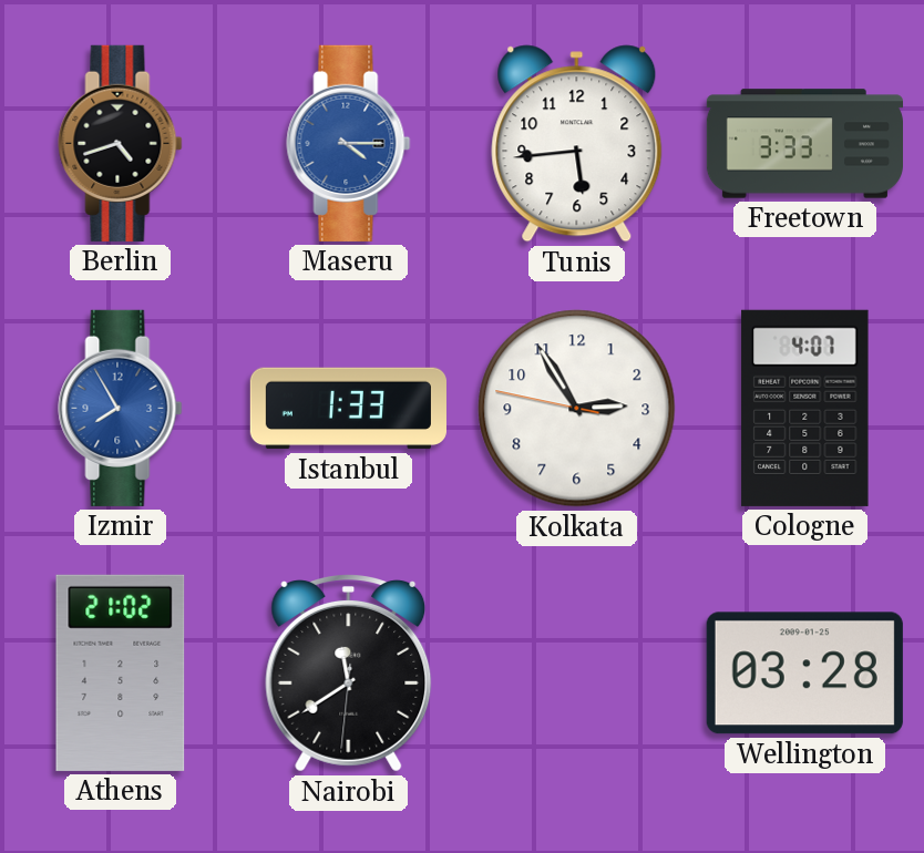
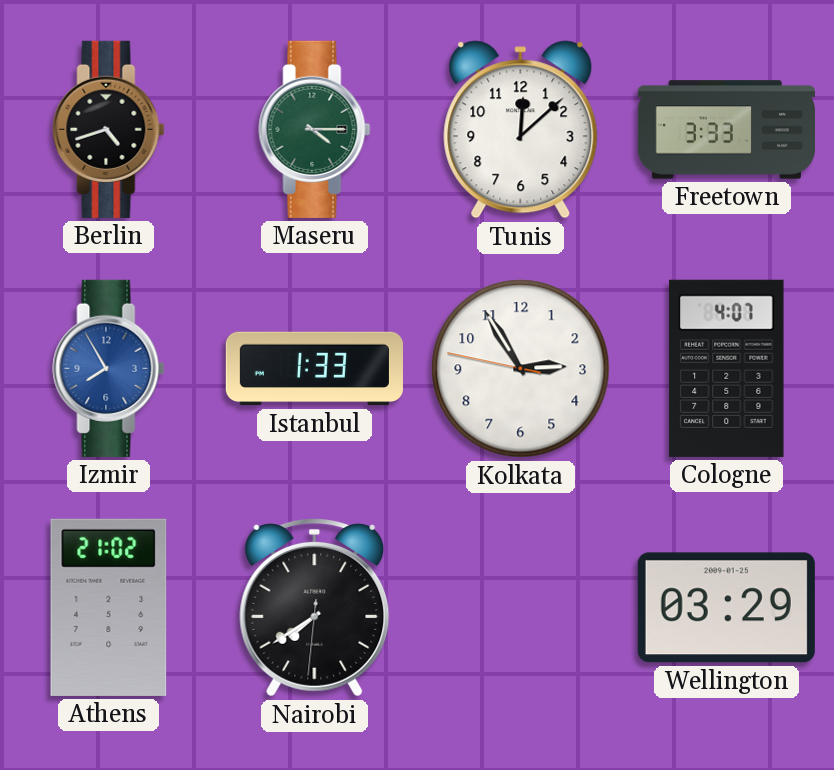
Maseru dial: blue -> green
Tunis: 5:44 -> 12:08
Nairobi: 11:39 -> 7:39
Wellington: 03:28 -> 03:29
